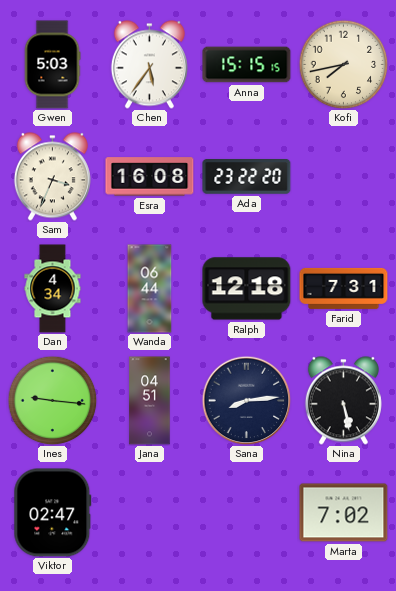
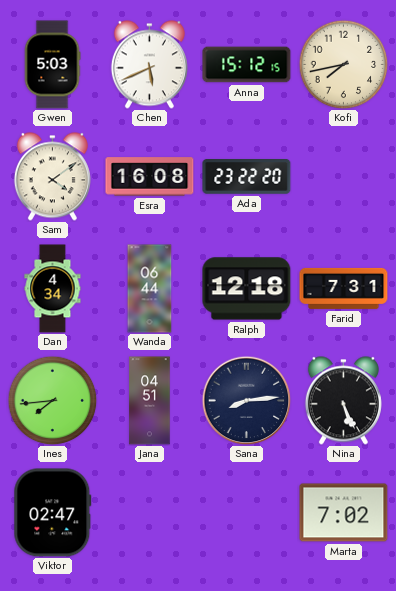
Chen: 5:36 -> 5:41
Anna: 15:15 -> 15:12
Sam: 3:34 -> 4:09
Ines: 9:16 -> 7:44
Nina: 5:28 -> 5:26
